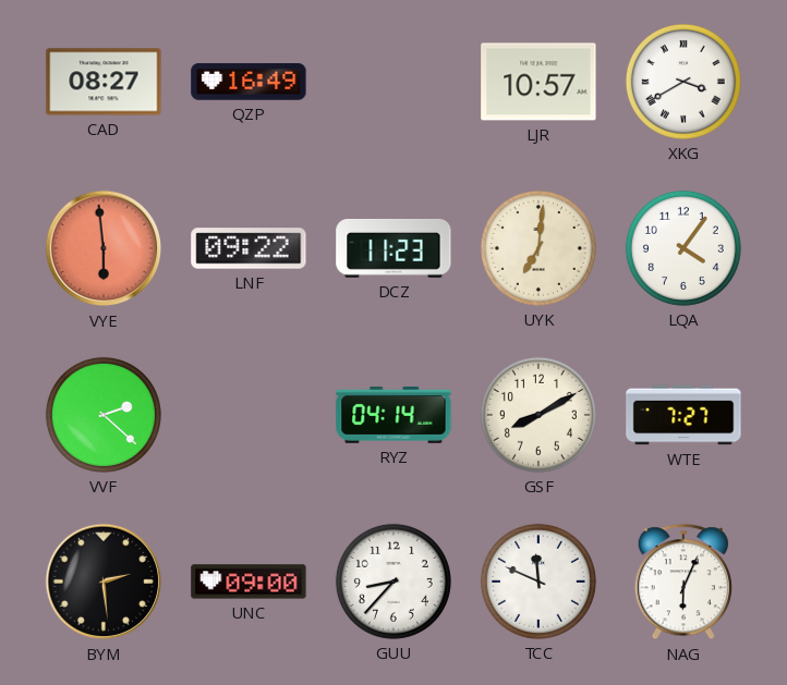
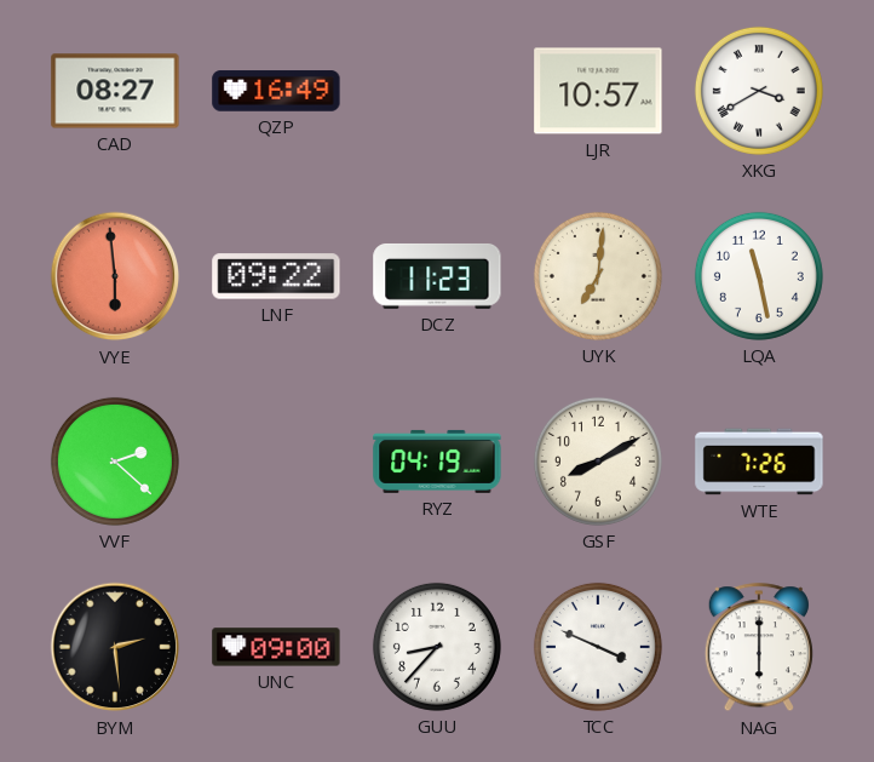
LQA: 4:06 -> 11:28
RYZ: 04:14 -> 04:19
WTE: 7:27 -> 7:26
TCC: 11:49 -> 3:49
NAG: 6:04 -> 6:00
